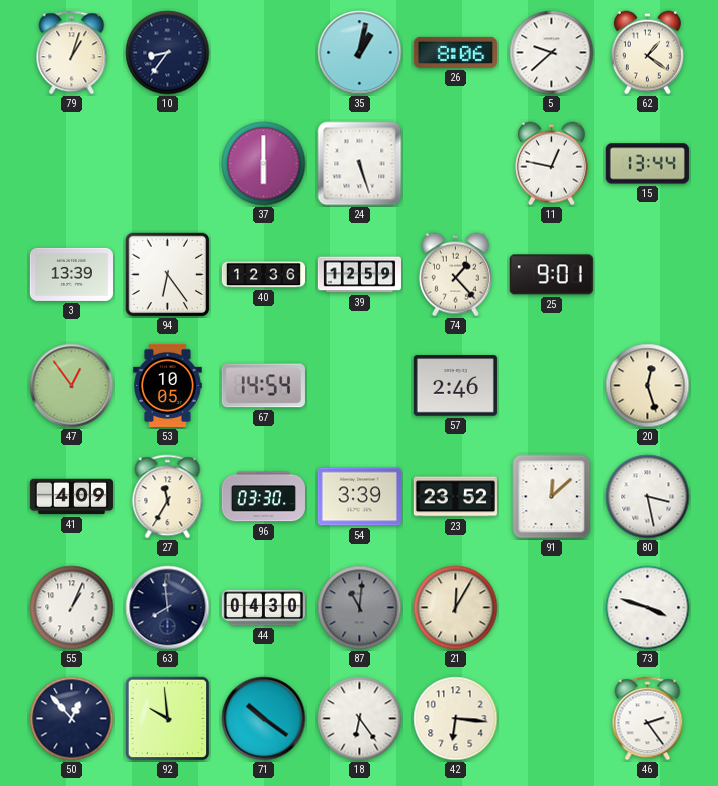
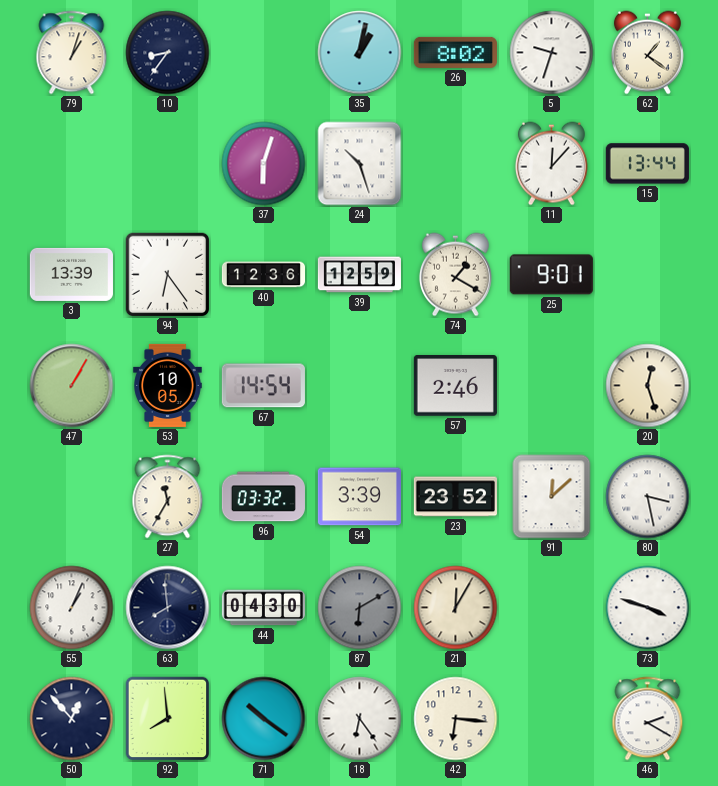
26: 8:06 -> 8:02
5: 9:38 -> 9:33
37: 6:00 -> 6:03
24: 5:27 -> 10:27
11: 12:47 -> 12:07
74: 1:23 -> 1:20
47: 12:54 -> 1:05
41: 4:09 -> none
96: 03:30 -> 03:32
87: 11:01 -> 6:10
92: 9:59 -> 7:59
46: 2:24 -> 2:20
